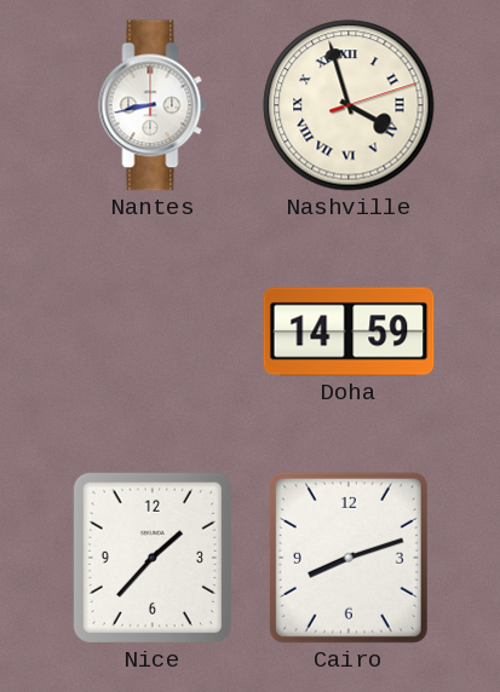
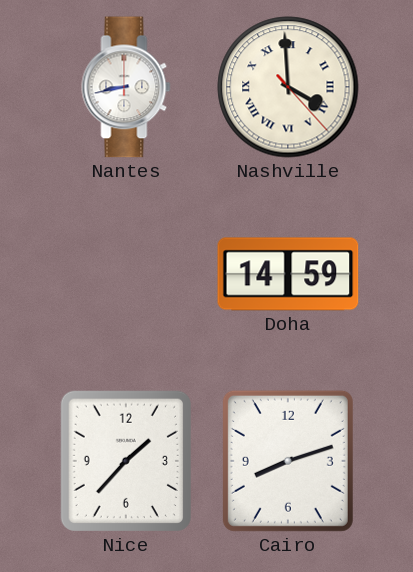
Nashville: 3:57 -> 3:59
